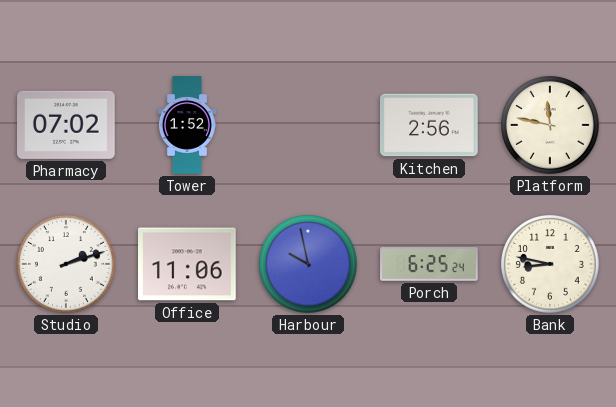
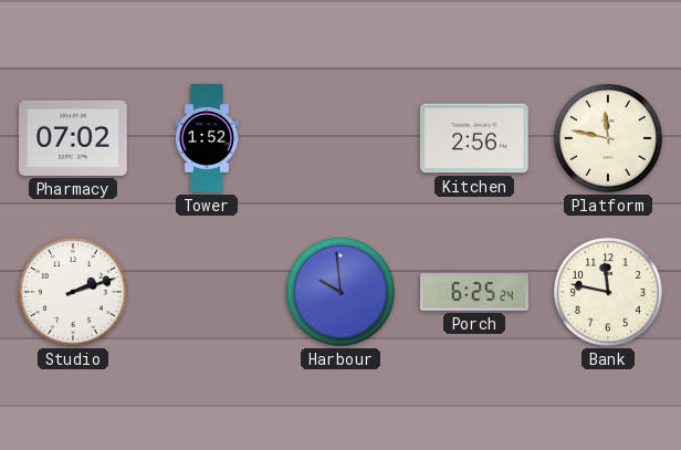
Office: 11:06 -> none
Harbour: 9:58 -> 9:59
Bank: 8:47 -> 11:47
